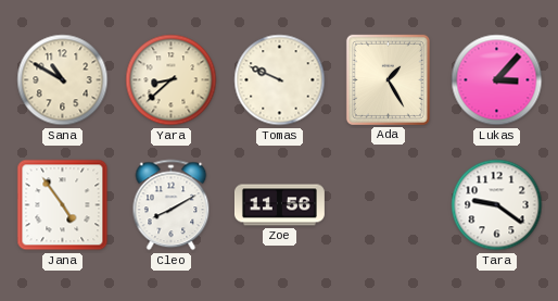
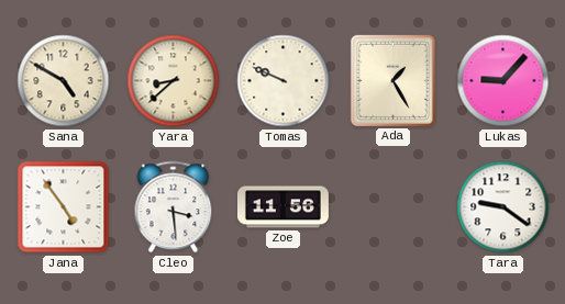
Sana: 10:50 -> 4:50
Lukas: 3:07 -> 9:07
Cleo: 8:10 -> 3:29
